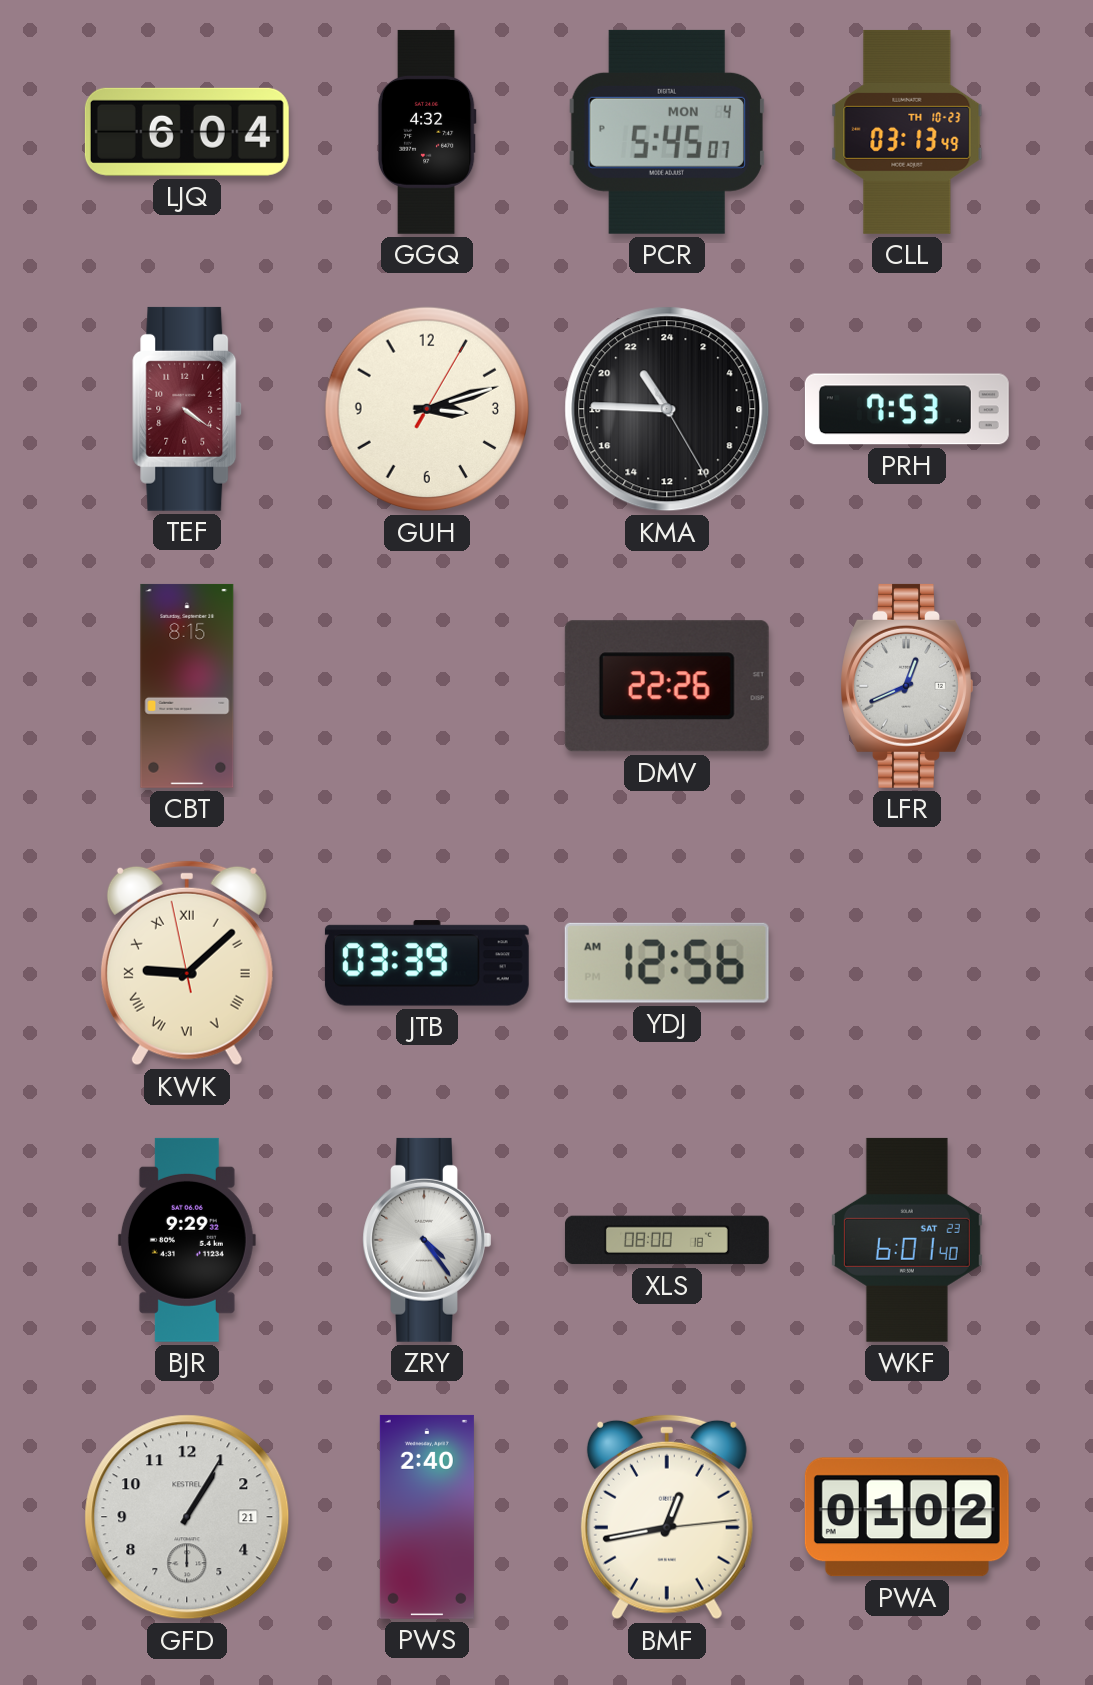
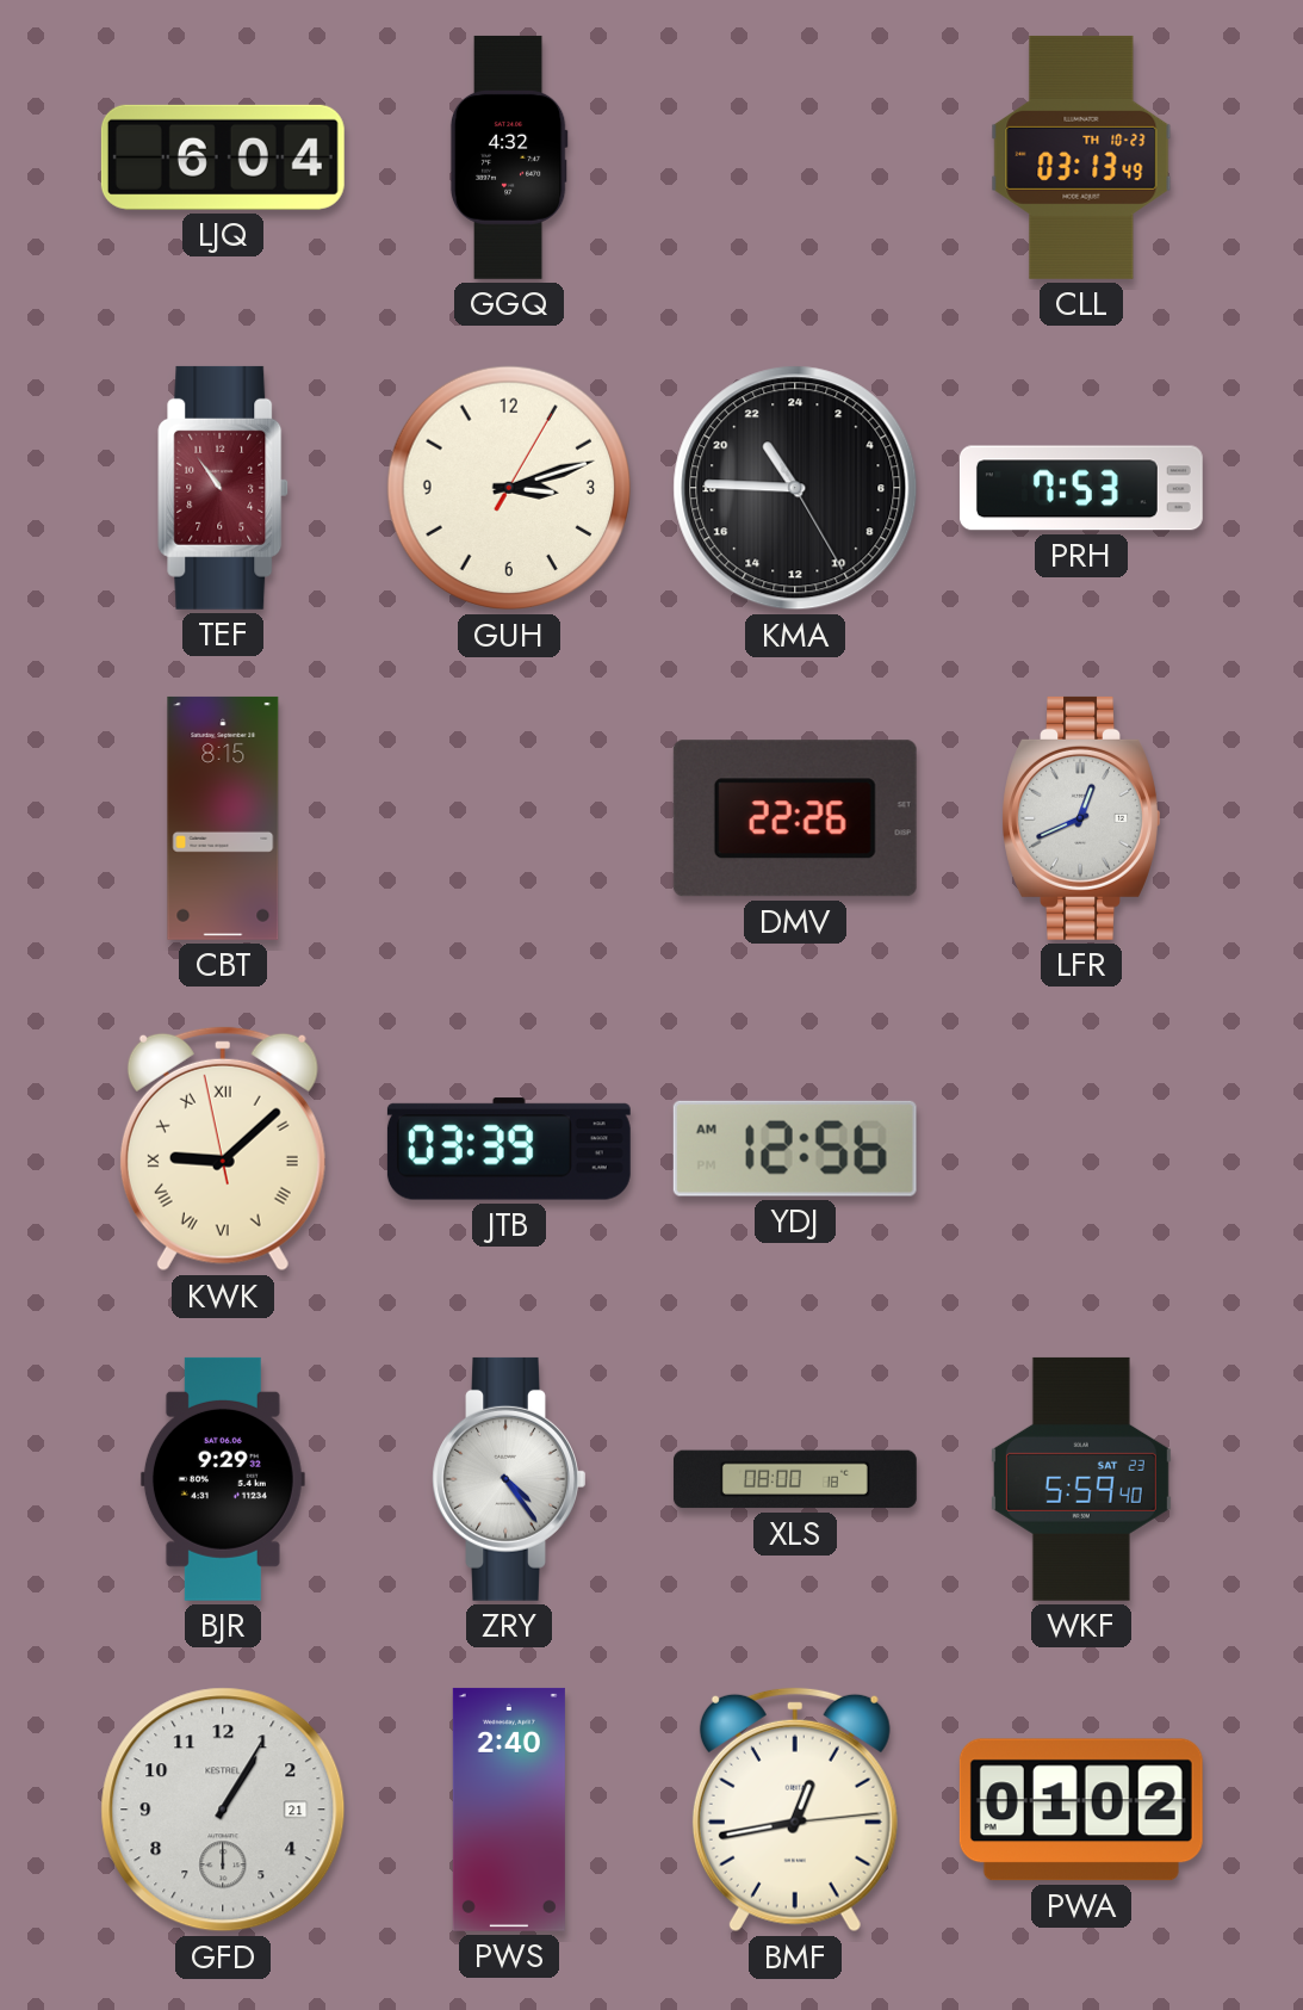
PCR: 5:45 -> none
TEF: 4:21 -> 10:54
WKF: 6:01 -> 5:59
